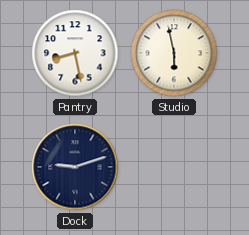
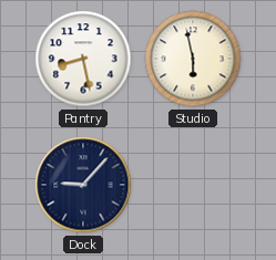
Dock: 9:12 -> 9:07
